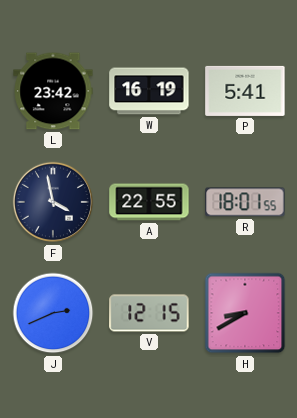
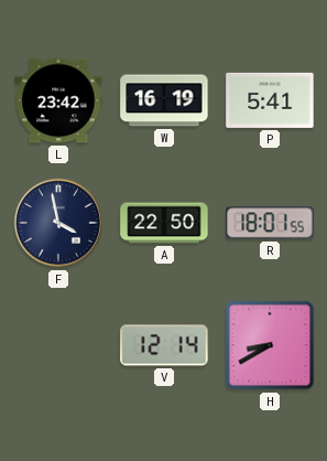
A: 22:55 -> 22:50
J: 2:41 -> none
V: 12:15 -> 12:14
